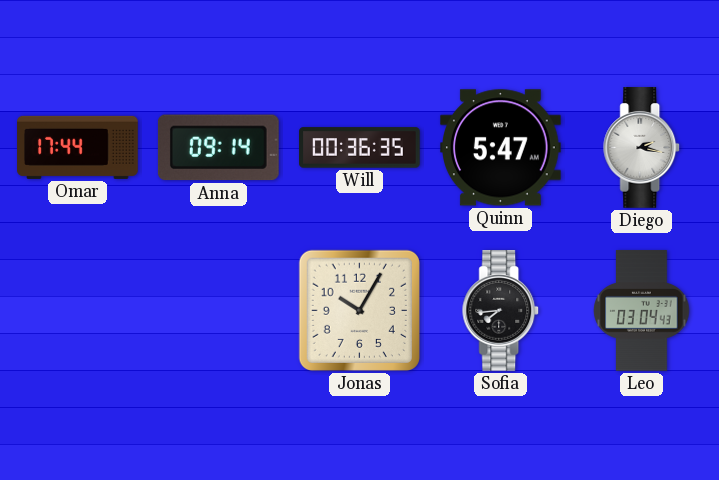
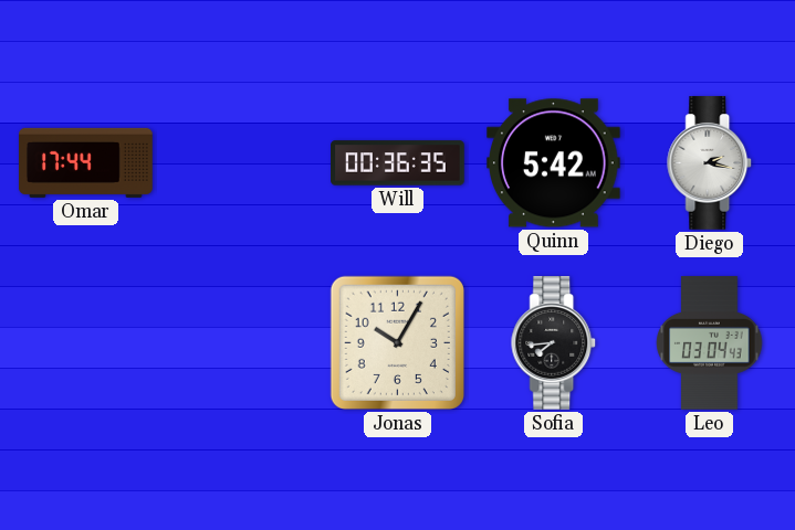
Anna: 09:14 -> none
Quinn: 5:47 -> 5:42
